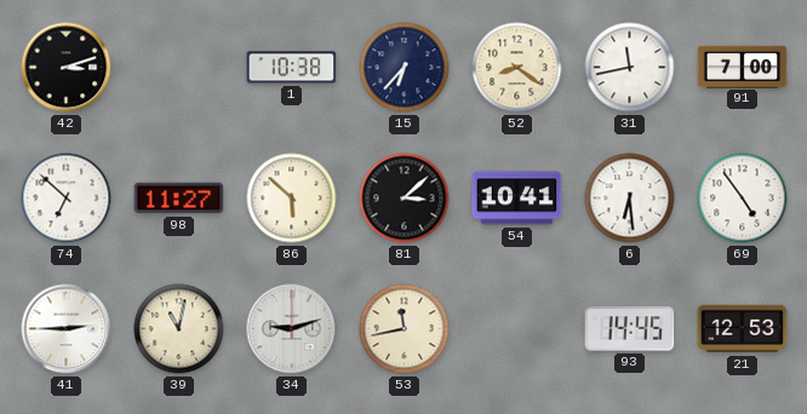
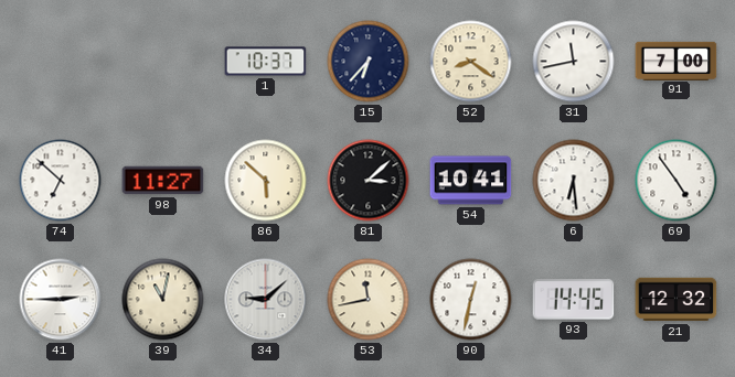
42: 3:12 -> none
1: 10:38 -> 10:37
34: 9:12 -> 9:08
90: none -> 12:32
21: 12:53 -> 12:32
